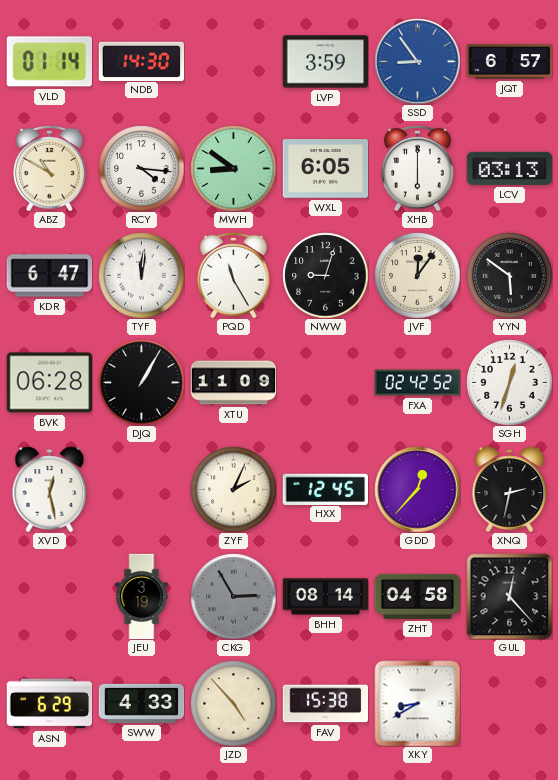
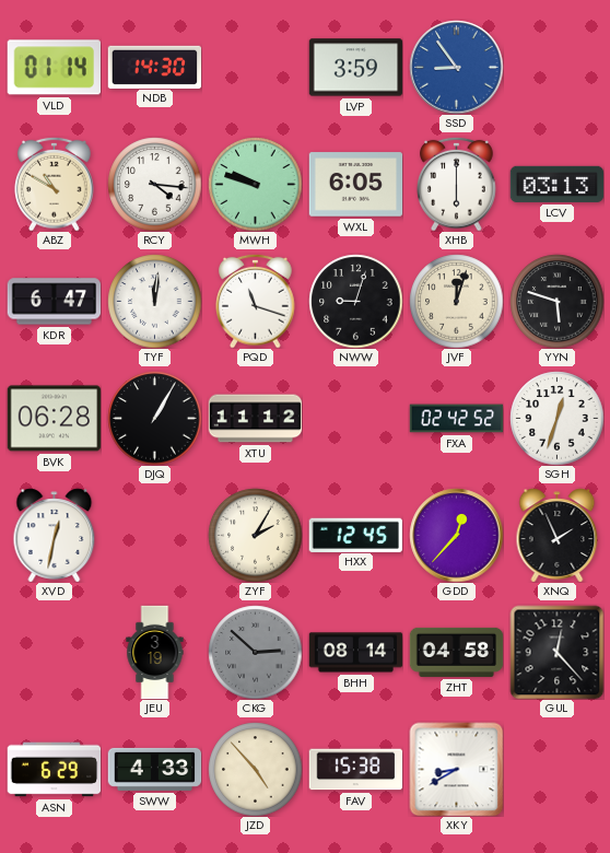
JQT: 6:57 -> none
MWH: 8:51 -> 9:48
PQD: 11:25 -> 11:18
JVF: 12:06 -> 12:03
YYN: 5:51 -> 5:48
XTU: 11:09 -> 11:12
XVD: 12:28 -> 12:32
ZYF: 2:04 -> 2:05
XNQ: 2:32 -> 1:56
CKG: 2:55 -> 2:52
